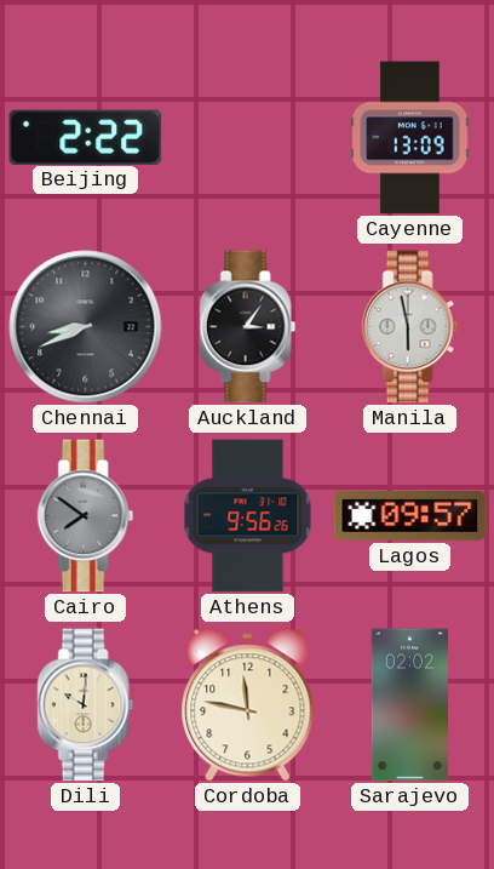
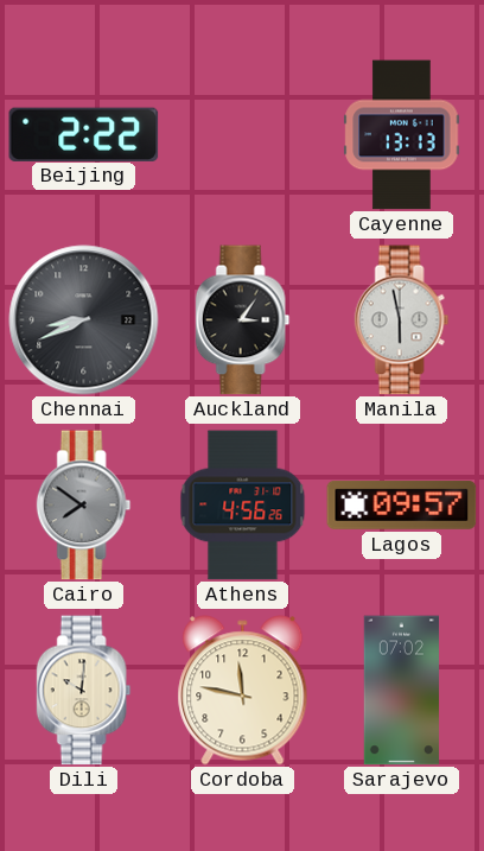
Cayenne: 13:09 -> 13:13
Athens: 9:56 -> 4:56
Sarajevo: 02:02 -> 07:02
